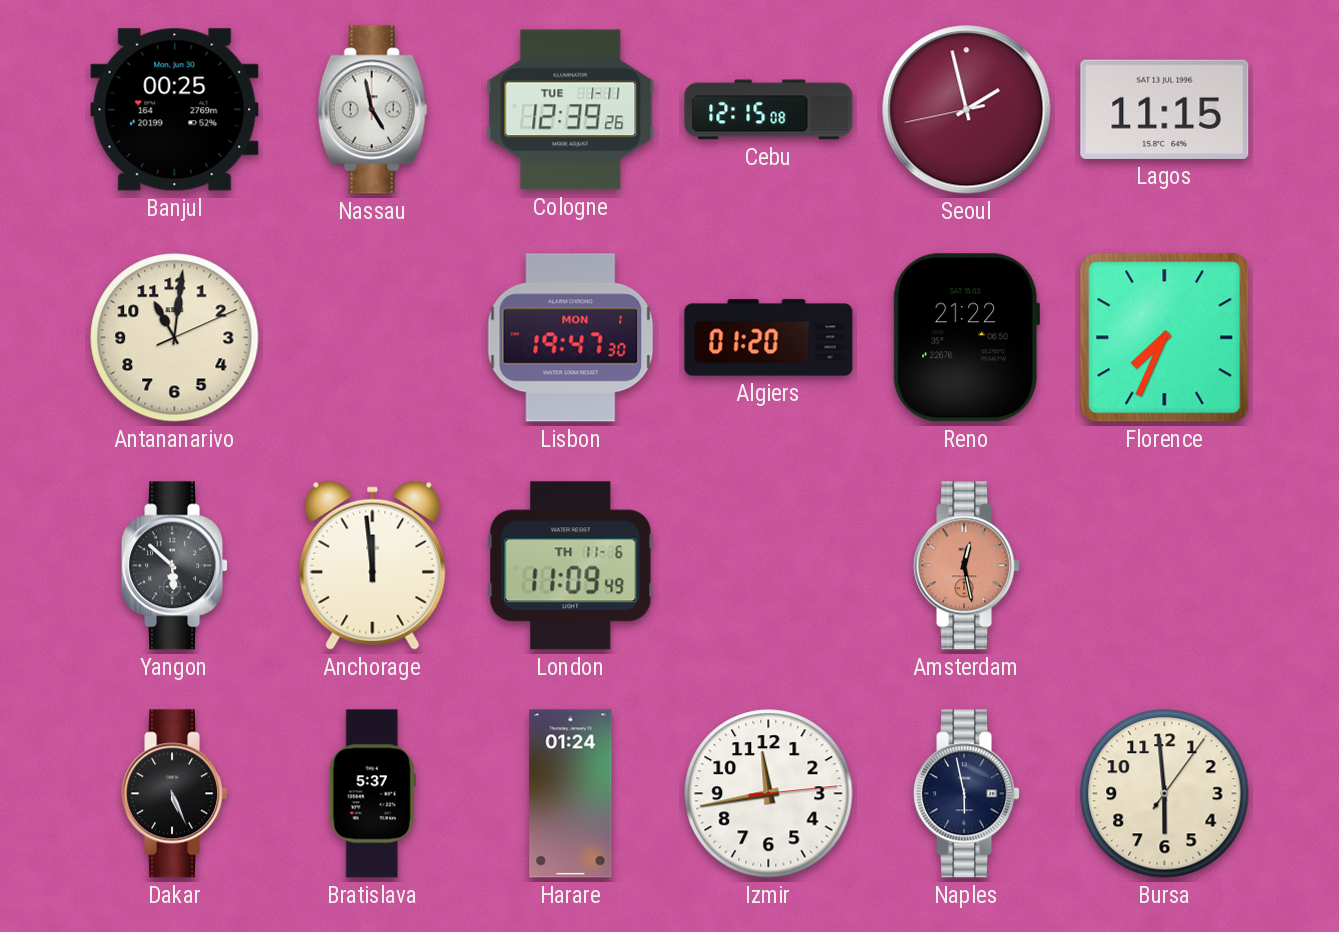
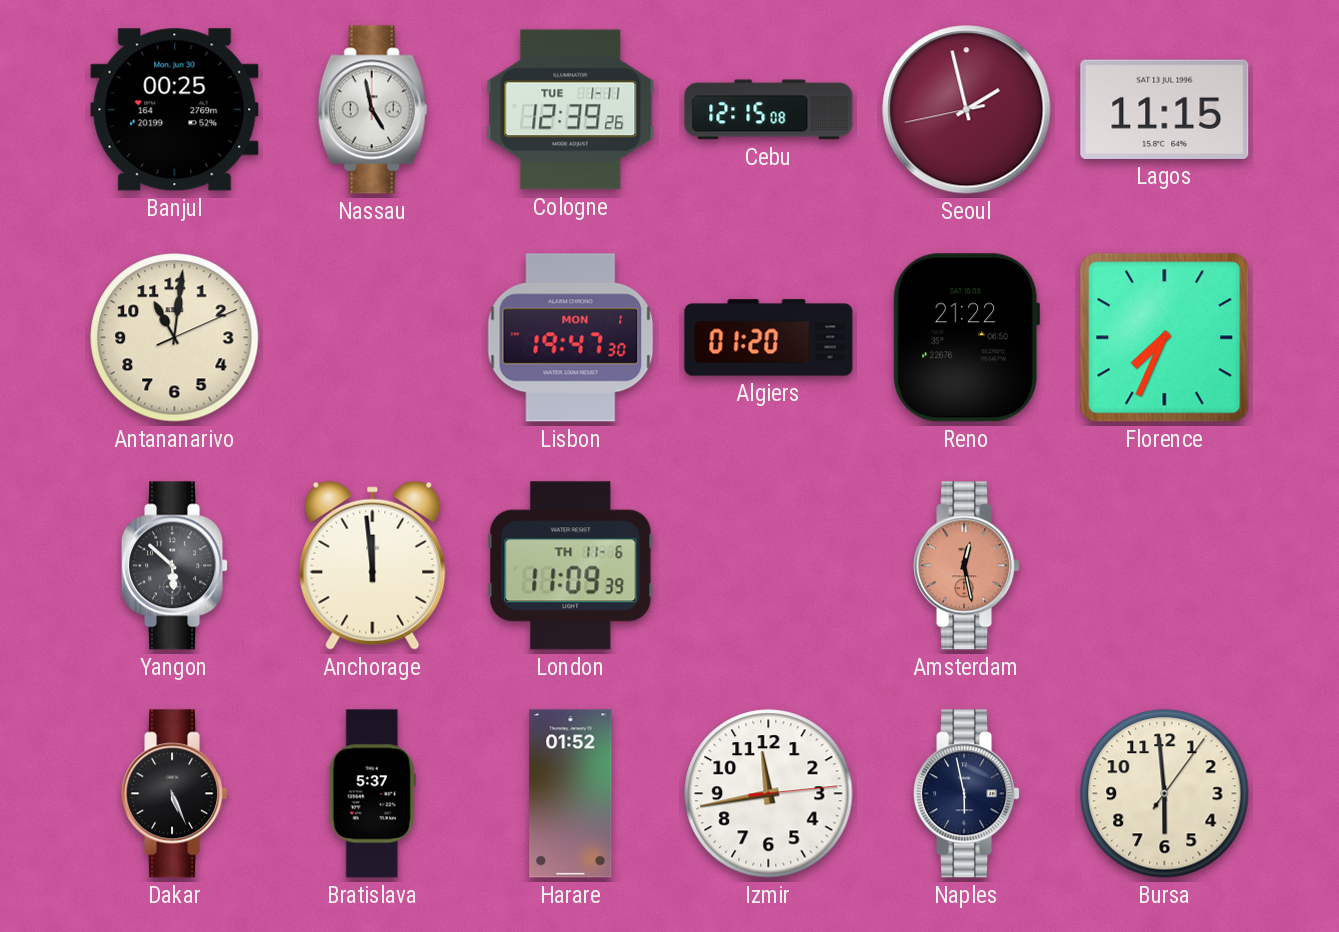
London: 11:09:49 -> 11:09:39
Harare: 01:24 -> 01:52
